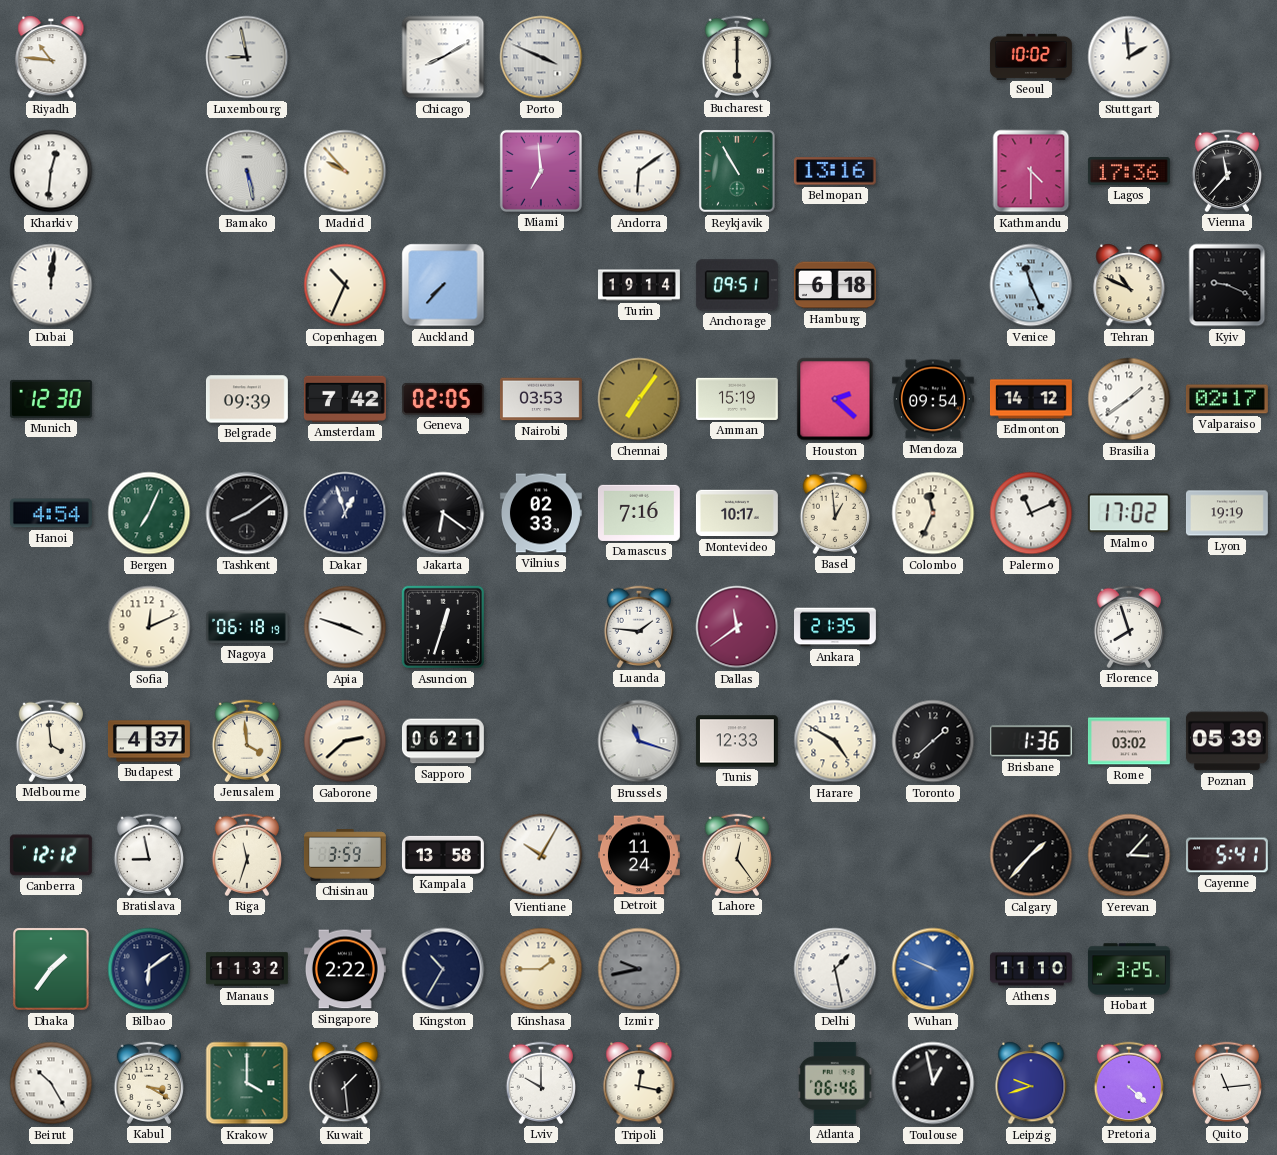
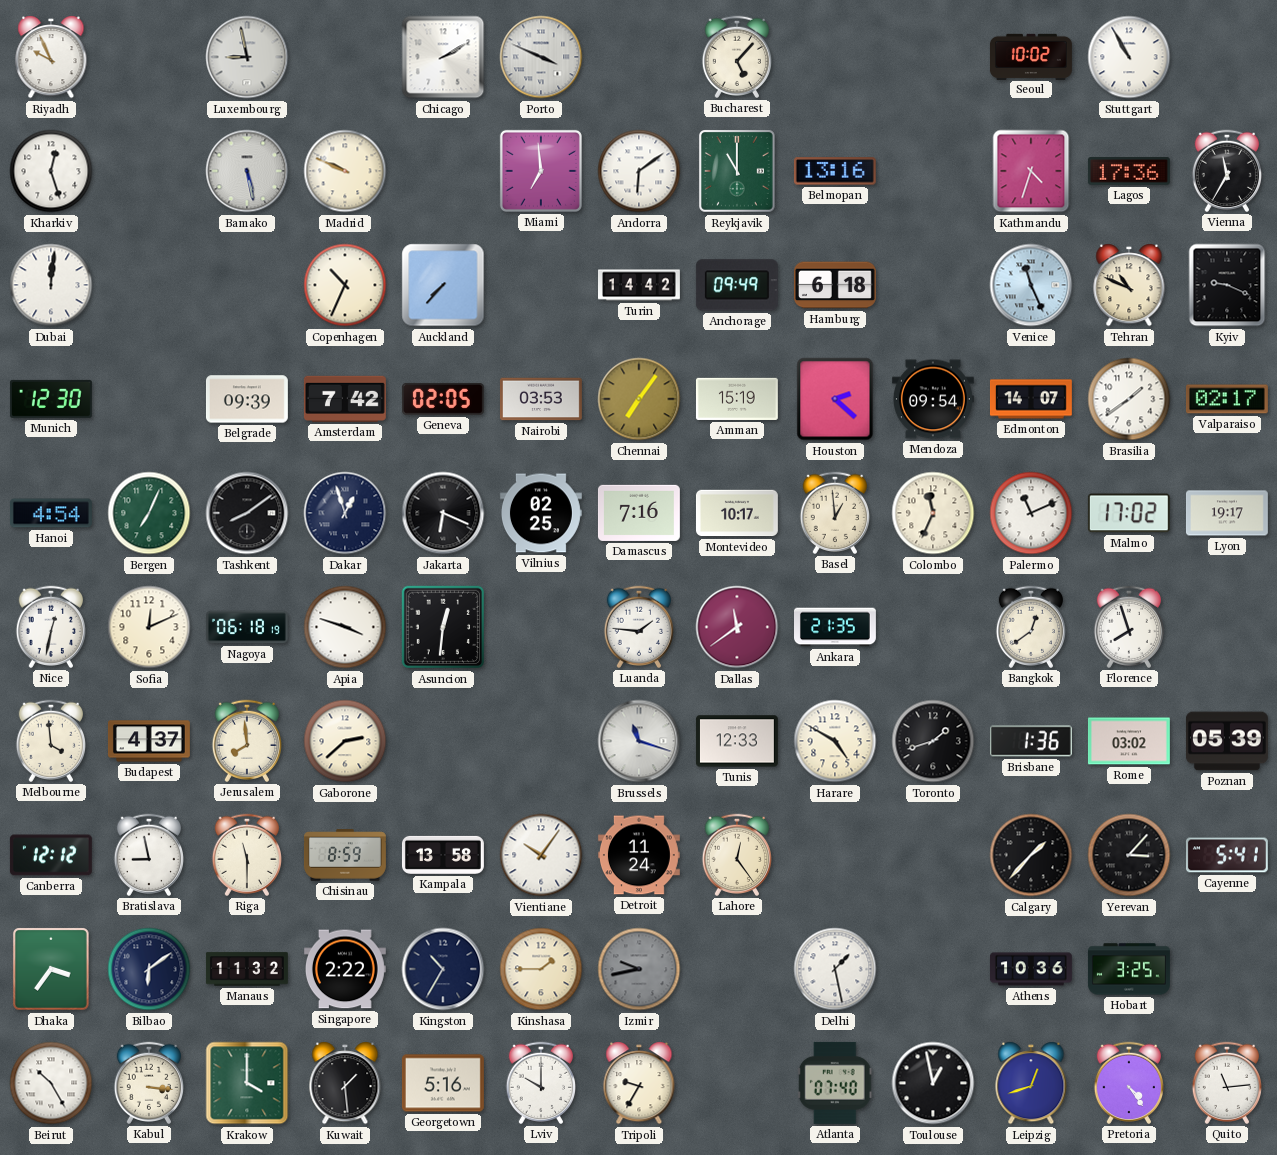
Riyadh: 10:46 -> 9:56
Chicago: 8:10 -> 2:10
Bucharest: 6:00 -> 5:07
Stuttgart: 1:59 -> 10:55
Kharkiv: 12:31 -> 12:27
Madrid: 9:53 -> 9:49
Reykjavik: 10:55 -> 11:00
Kathmandu: 4:30 -> 4:33
Vienna: 11:37 -> 11:35
Turin: 19:14 -> 14:42
Anchorage: 09:51 -> 09:49
Edmonton: 14:12 -> 14:07
Jakarta: 6:21 -> 6:19
Vilnius: 02:33 -> 02:25
Lyon: 19:19 -> 19:17
Nice: none -> 12:32
Asuncion: 12:33 -> 12:31
Bangkok: none -> 12:39
Jerusalem: 3:59 -> 7:59
Sapporo: 06:21 -> none
Toronto: 1:38 -> 1:42
Riga: 11:33 -> 11:30
Chisinau: 3:59 -> 8:59
Vientiane: 10:05 -> 10:06
Dhaka: 1:36 -> 3:36
Wuhan: 9:49 -> none
Athens: 11:10 -> 10:36
Kabul: 3:20 -> 3:16
Georgetown: none -> 5:16
Tripoli: 12:17 -> 9:35
Atlanta: 06:46 -> 07:40
Leipzig: 9:42 -> 12:42
Pretoria: 4:22 -> 4:24
